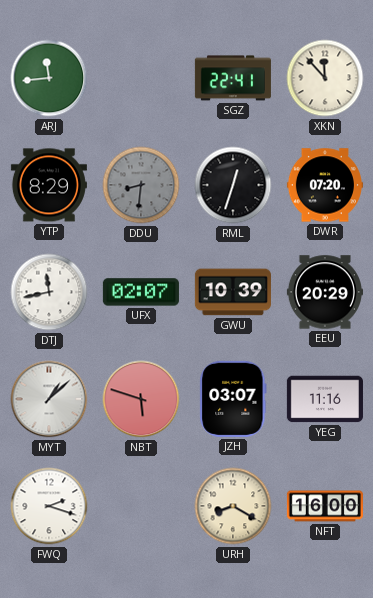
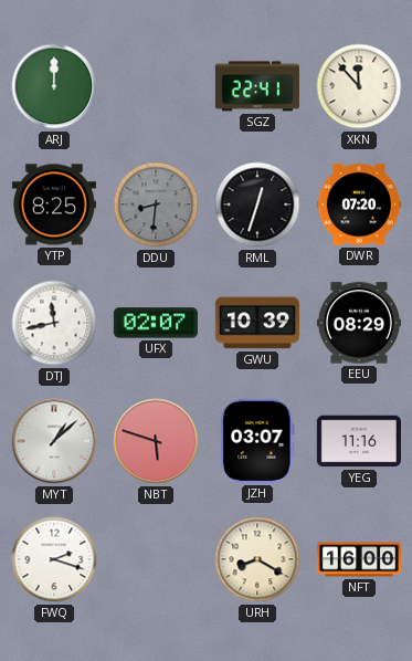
ARJ: 11:44 -> 12:00
YTP: 8:29 -> 8:25
EEU: 20:29 -> 08:29
